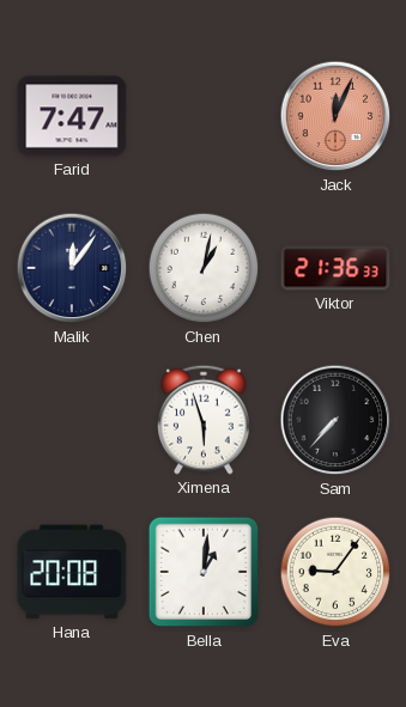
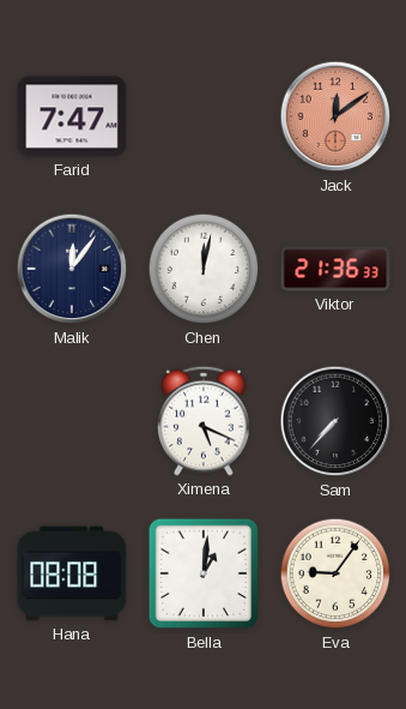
Jack: 12:04 -> 12:09
Chen: 1:02 -> 12:02
Ximena: 5:57 -> 5:19
Hana: 20:08 -> 08:08
